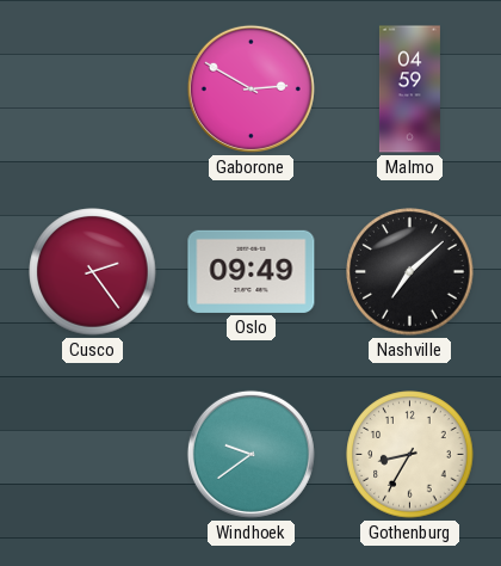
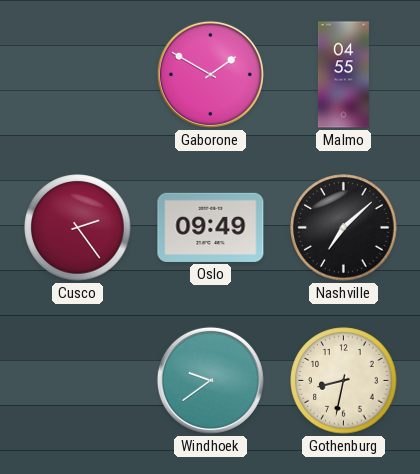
Gaborone: 2:50 -> 1:50
Malmo: 04:59 -> 04:55
Gothenburg: 8:35 -> 8:32
